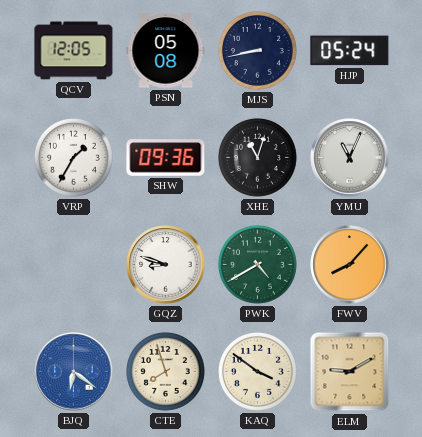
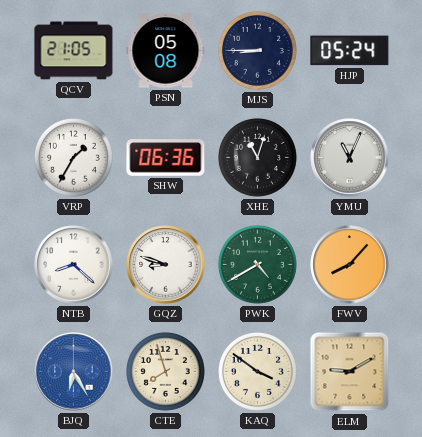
QCV: 12:05 -> 21:05
MJS: 8:43 -> 8:45
SHW: 09:36 -> 06:36
NTB: none -> 8:22
BJQ: 6:21 -> 6:25
